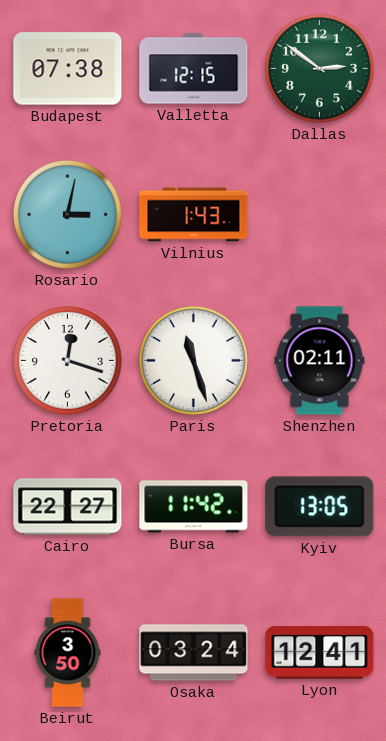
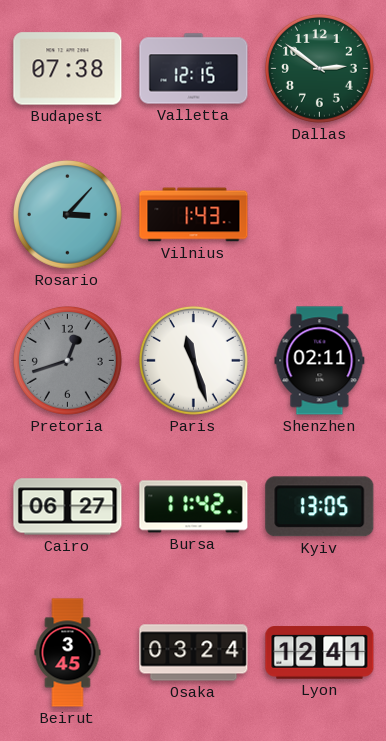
Rosario: 3:02 -> 3:07
Pretoria: 12:18 -> 12:42
Pretoria dial: white -> grey
Cairo: 22:27 -> 06:27
Beirut: 3:50 -> 3:45
